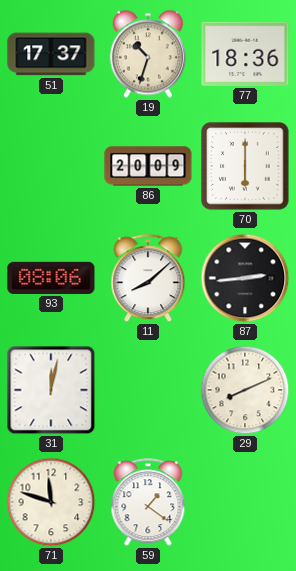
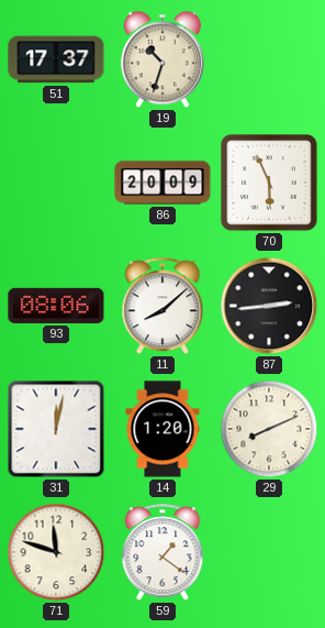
77: 18:36 -> none
70: 6:00 -> 5:56
14: none -> 1:20
